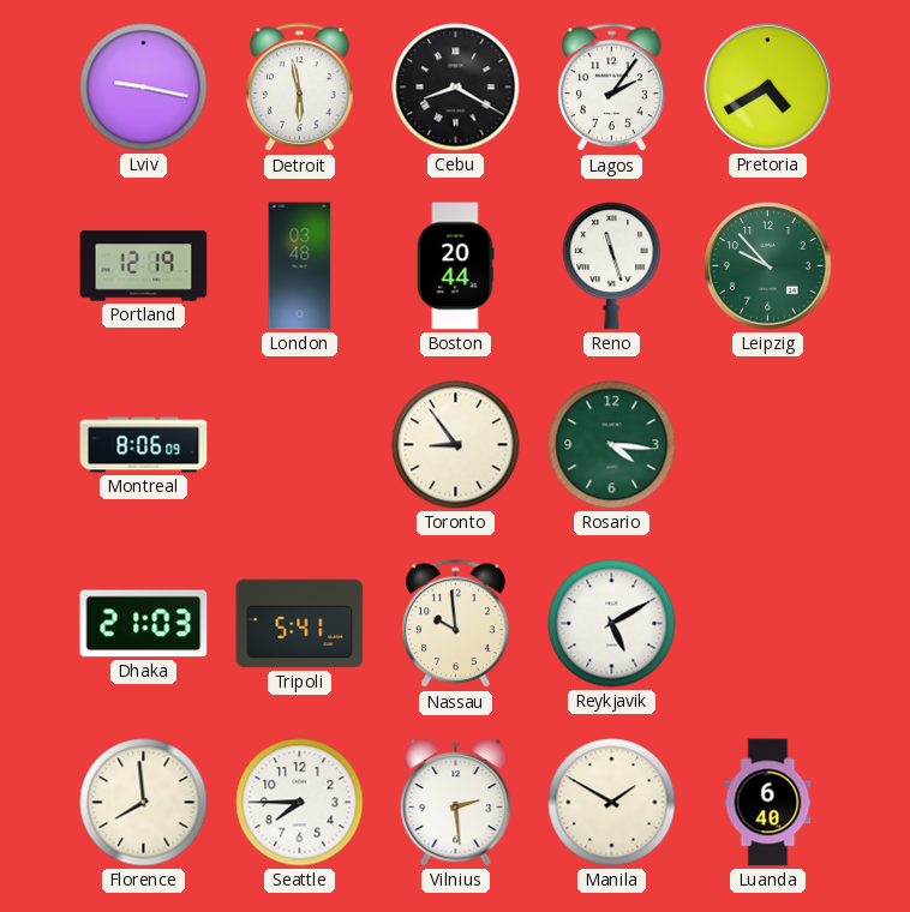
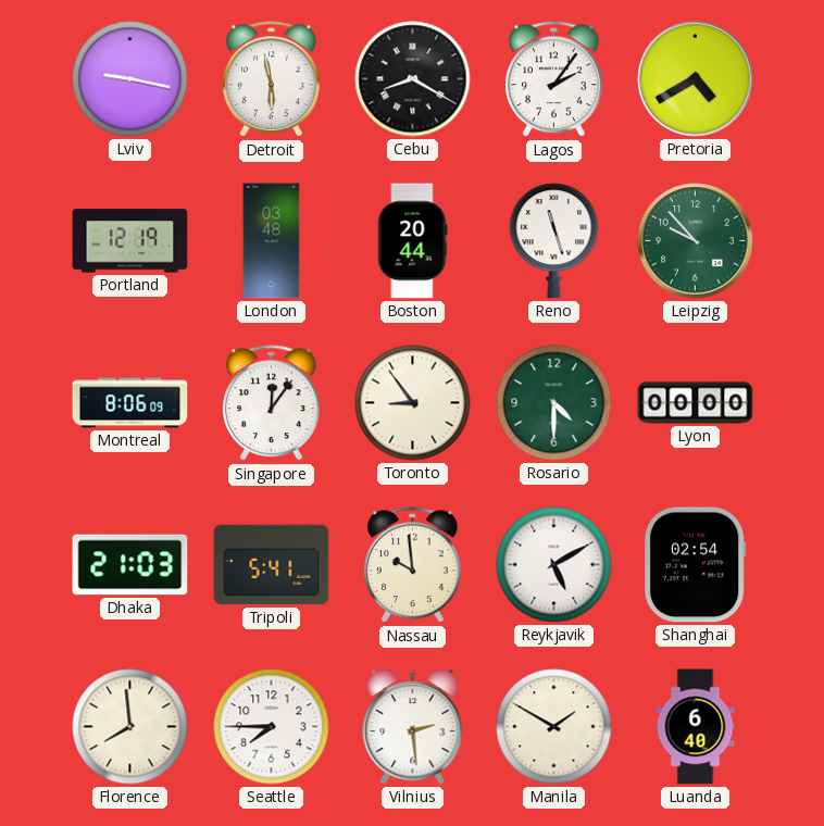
Singapore: none -> 12:06
Rosario: 4:16 -> 4:30
Lyon: none -> 00:00
Shanghai: none -> 02:54
